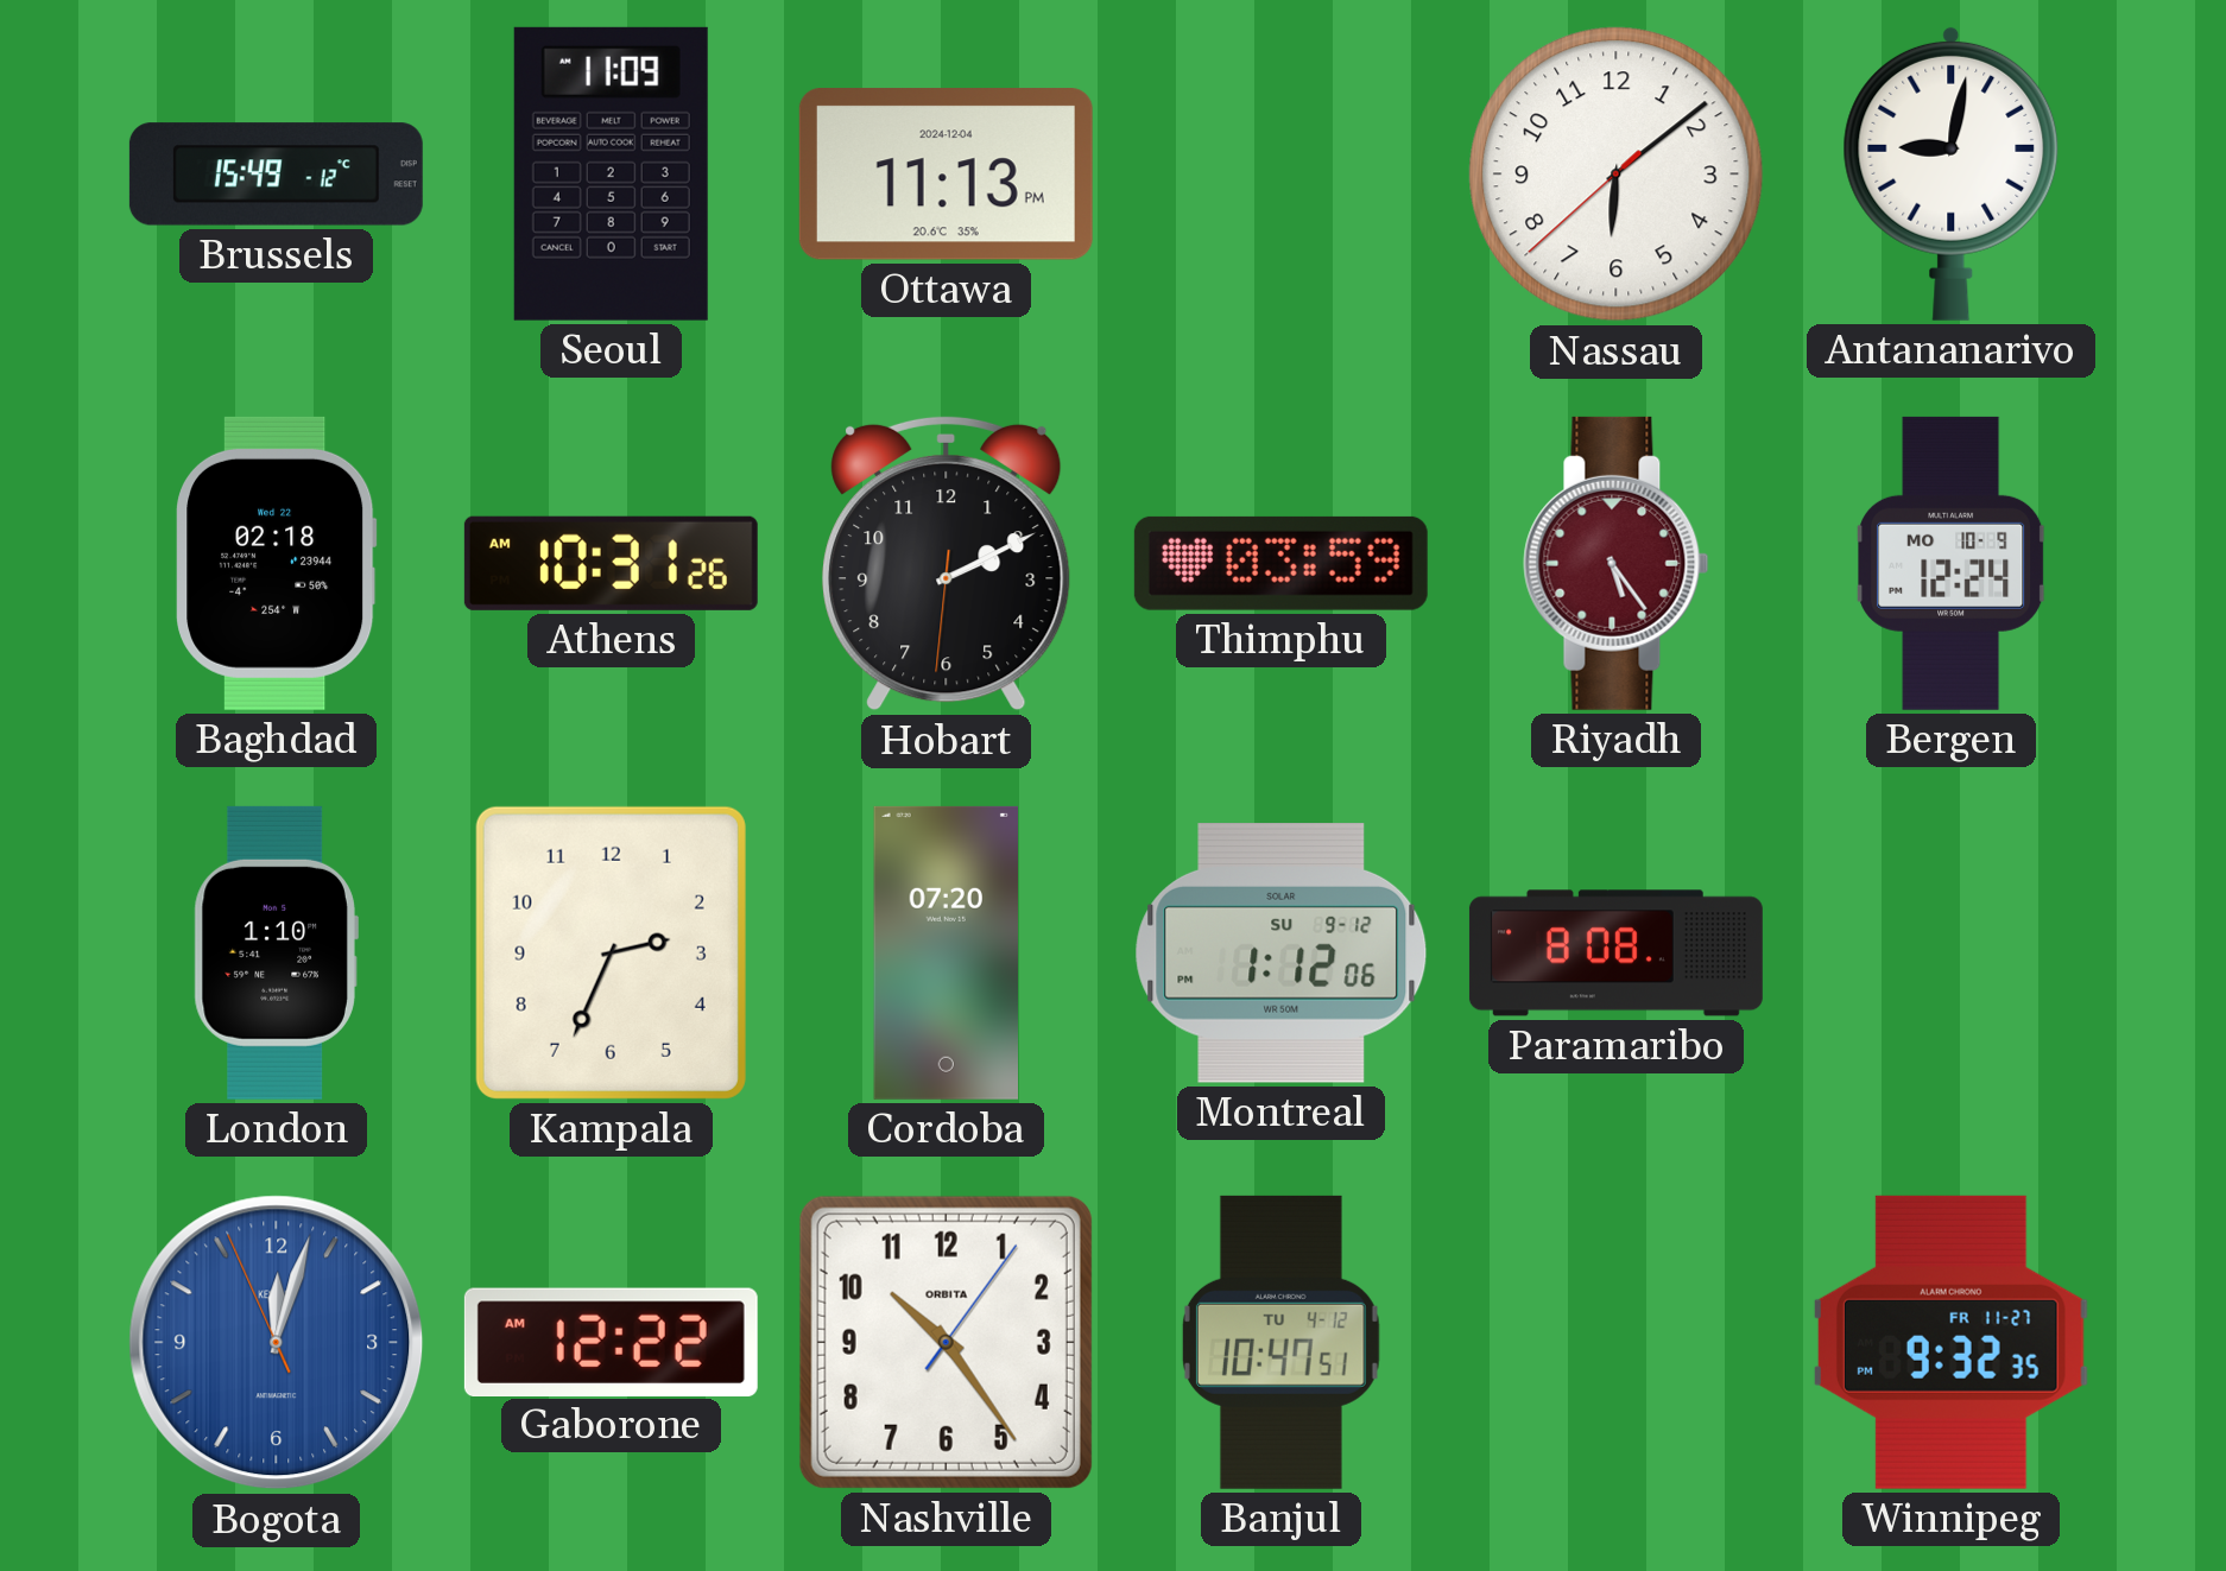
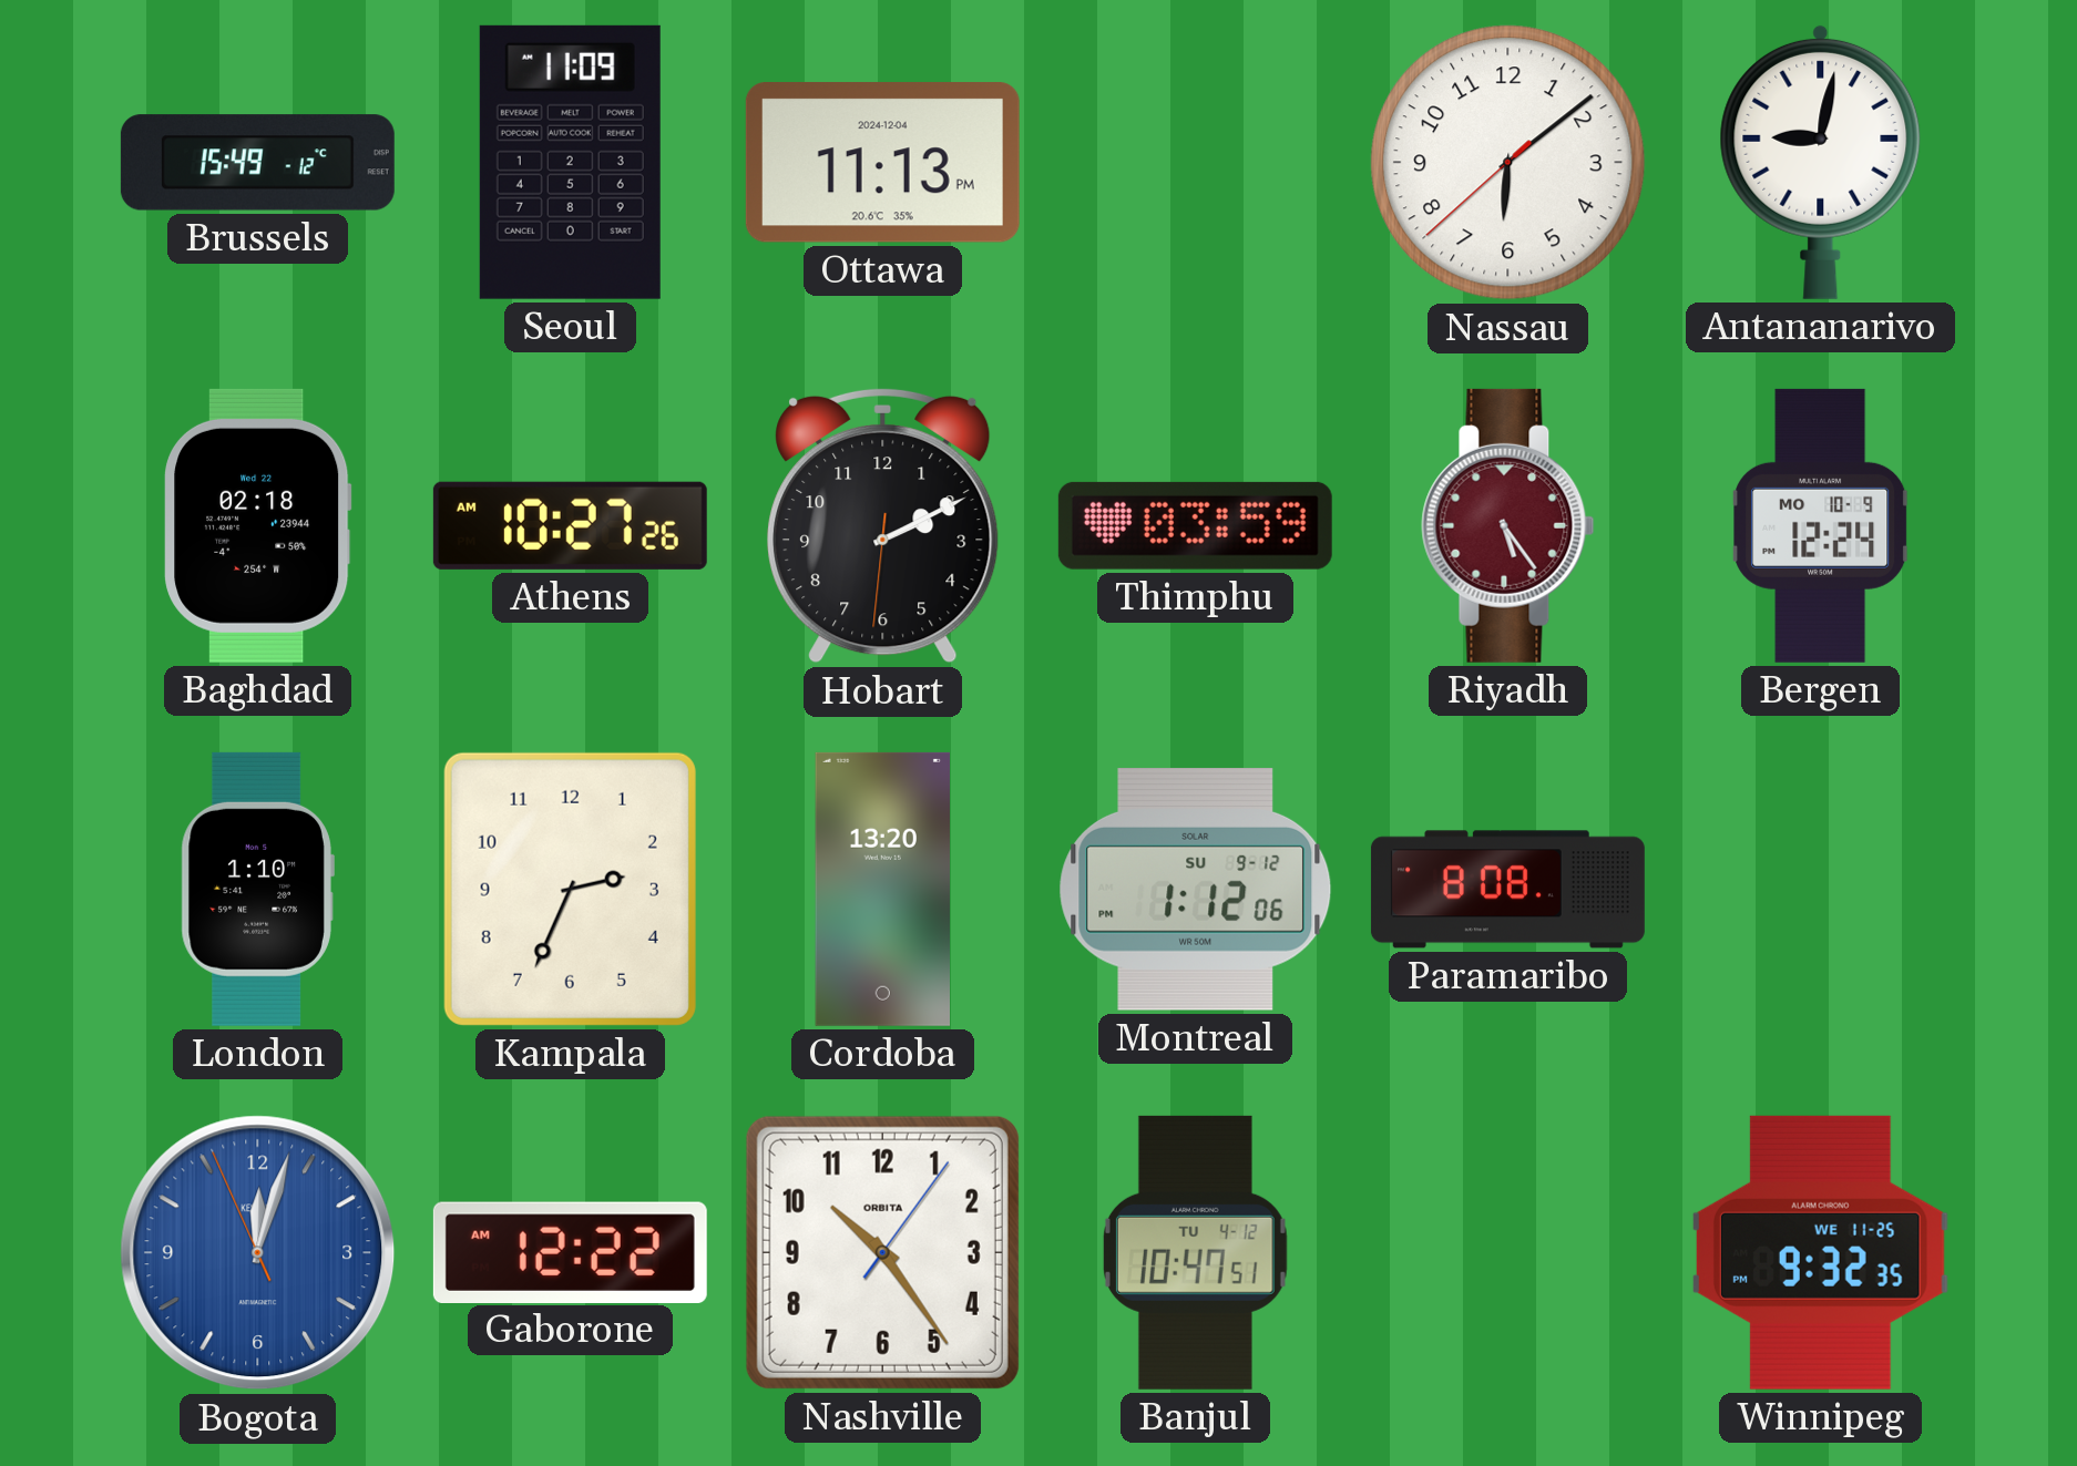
Athens: 10:31 -> 10:27
Cordoba: 07:20 -> 13:20
Winnipeg date: FR 11-27 -> WE 11-25
